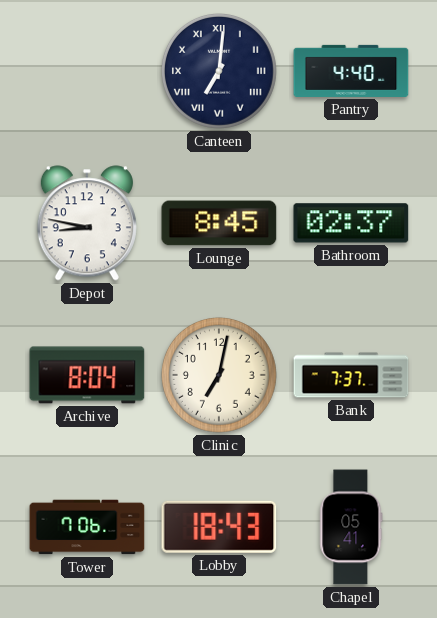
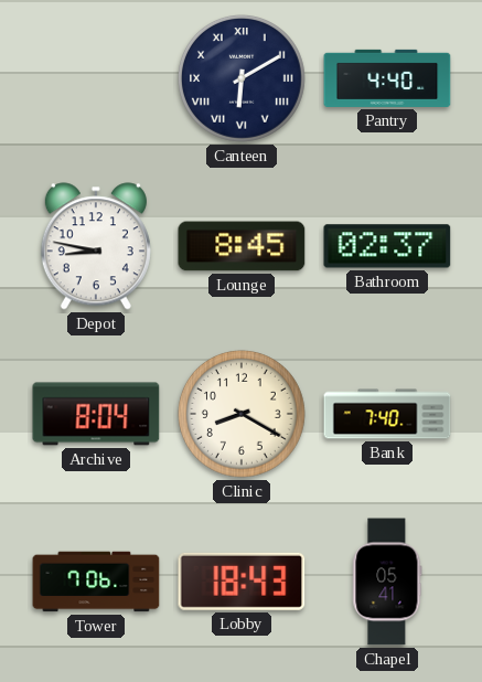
Canteen: 7:01 -> 6:10
Clinic: 7:02 -> 8:20
Bank: 7:37 -> 7:40
